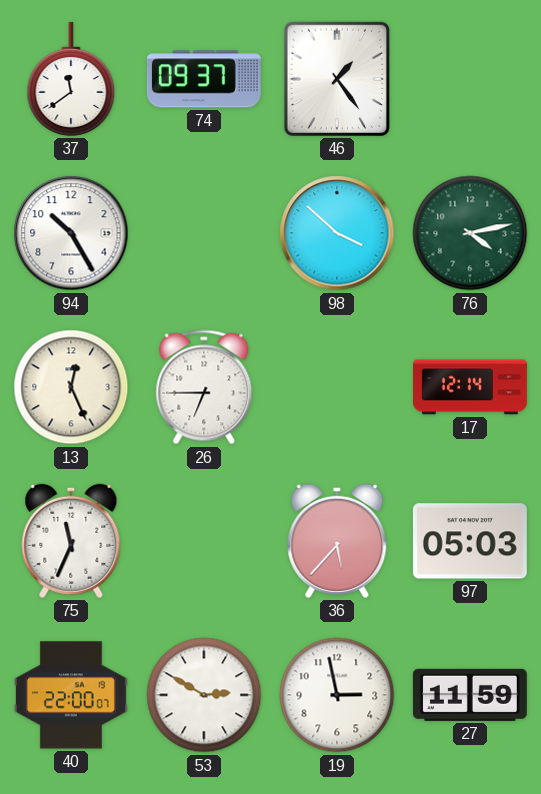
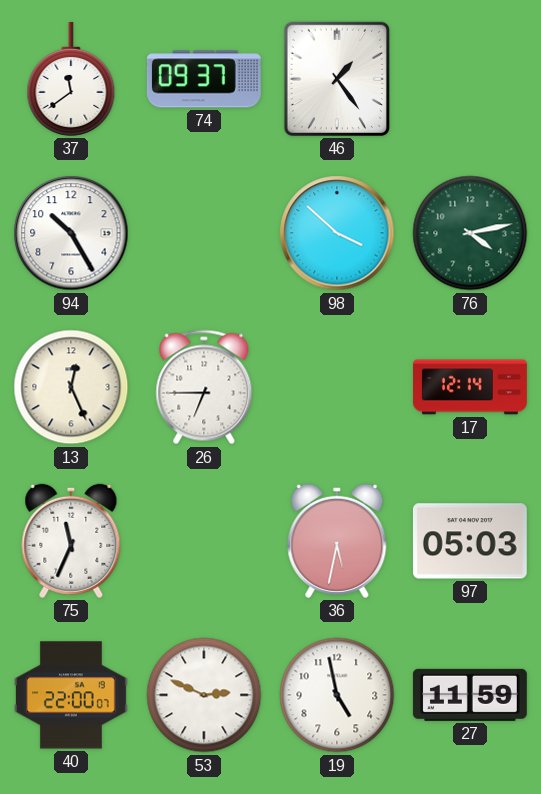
36: 5:37 -> 5:32
53: 2:50 -> 2:49
19: 2:58 -> 4:58
